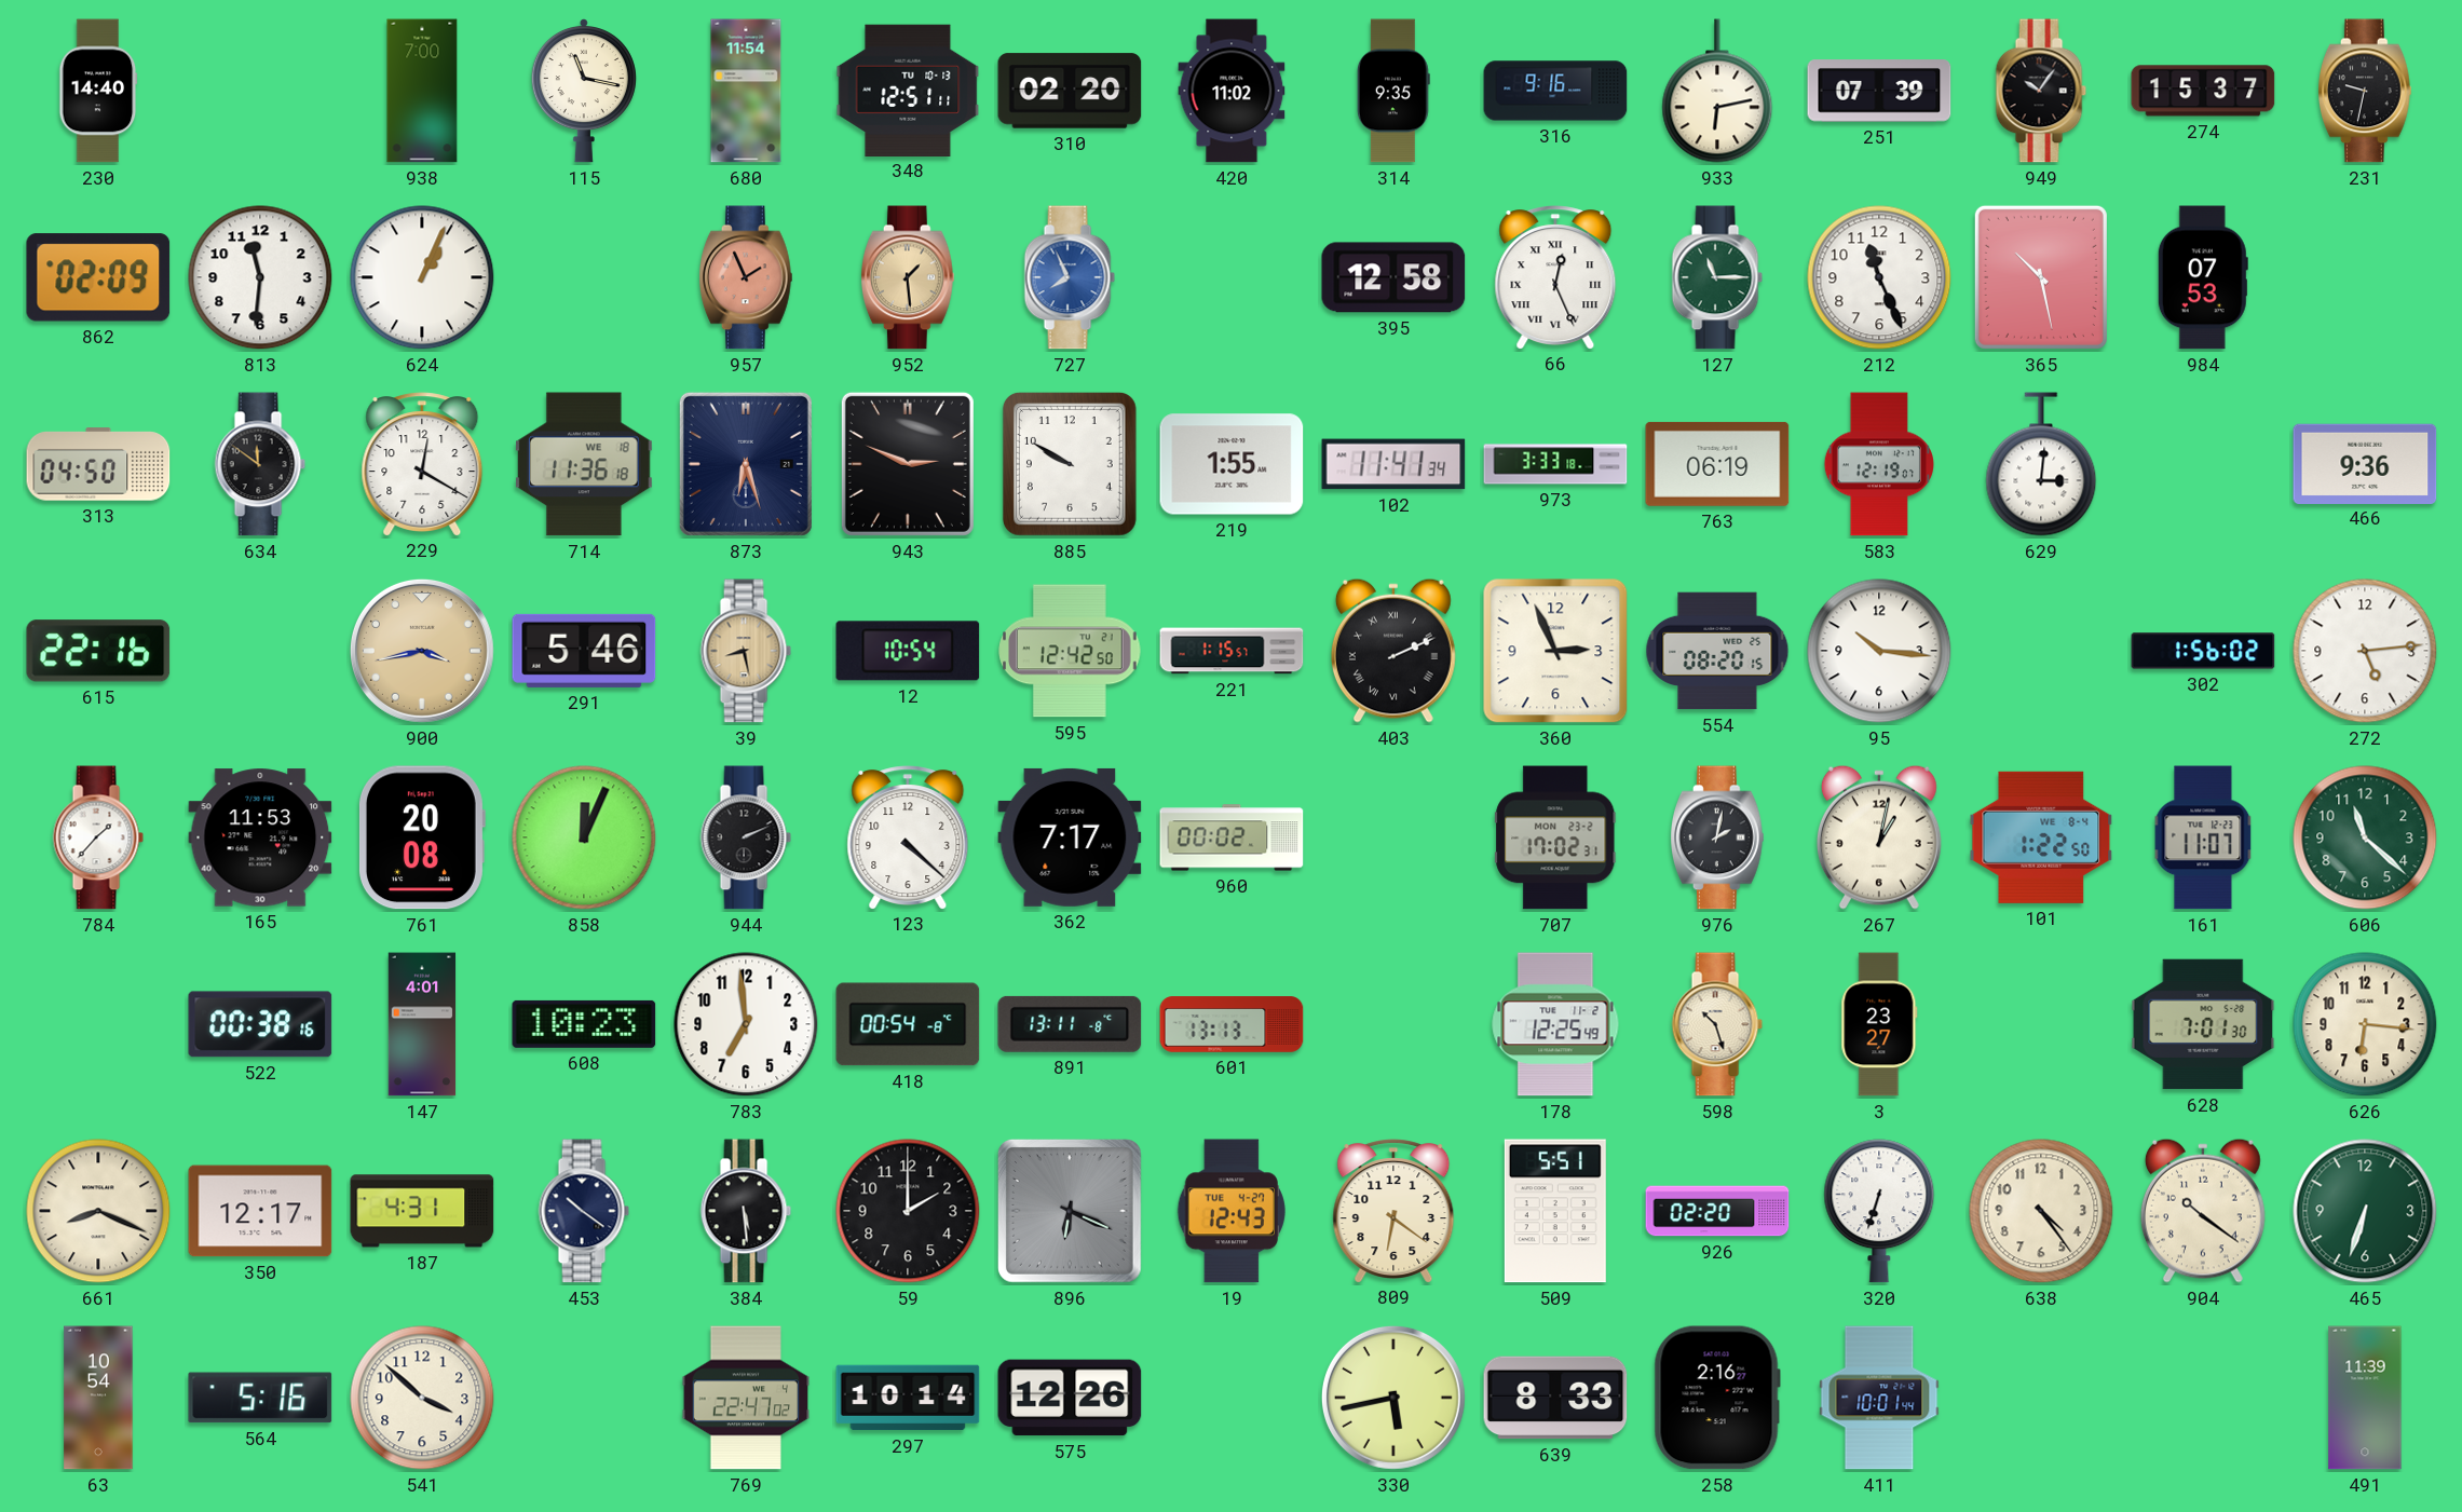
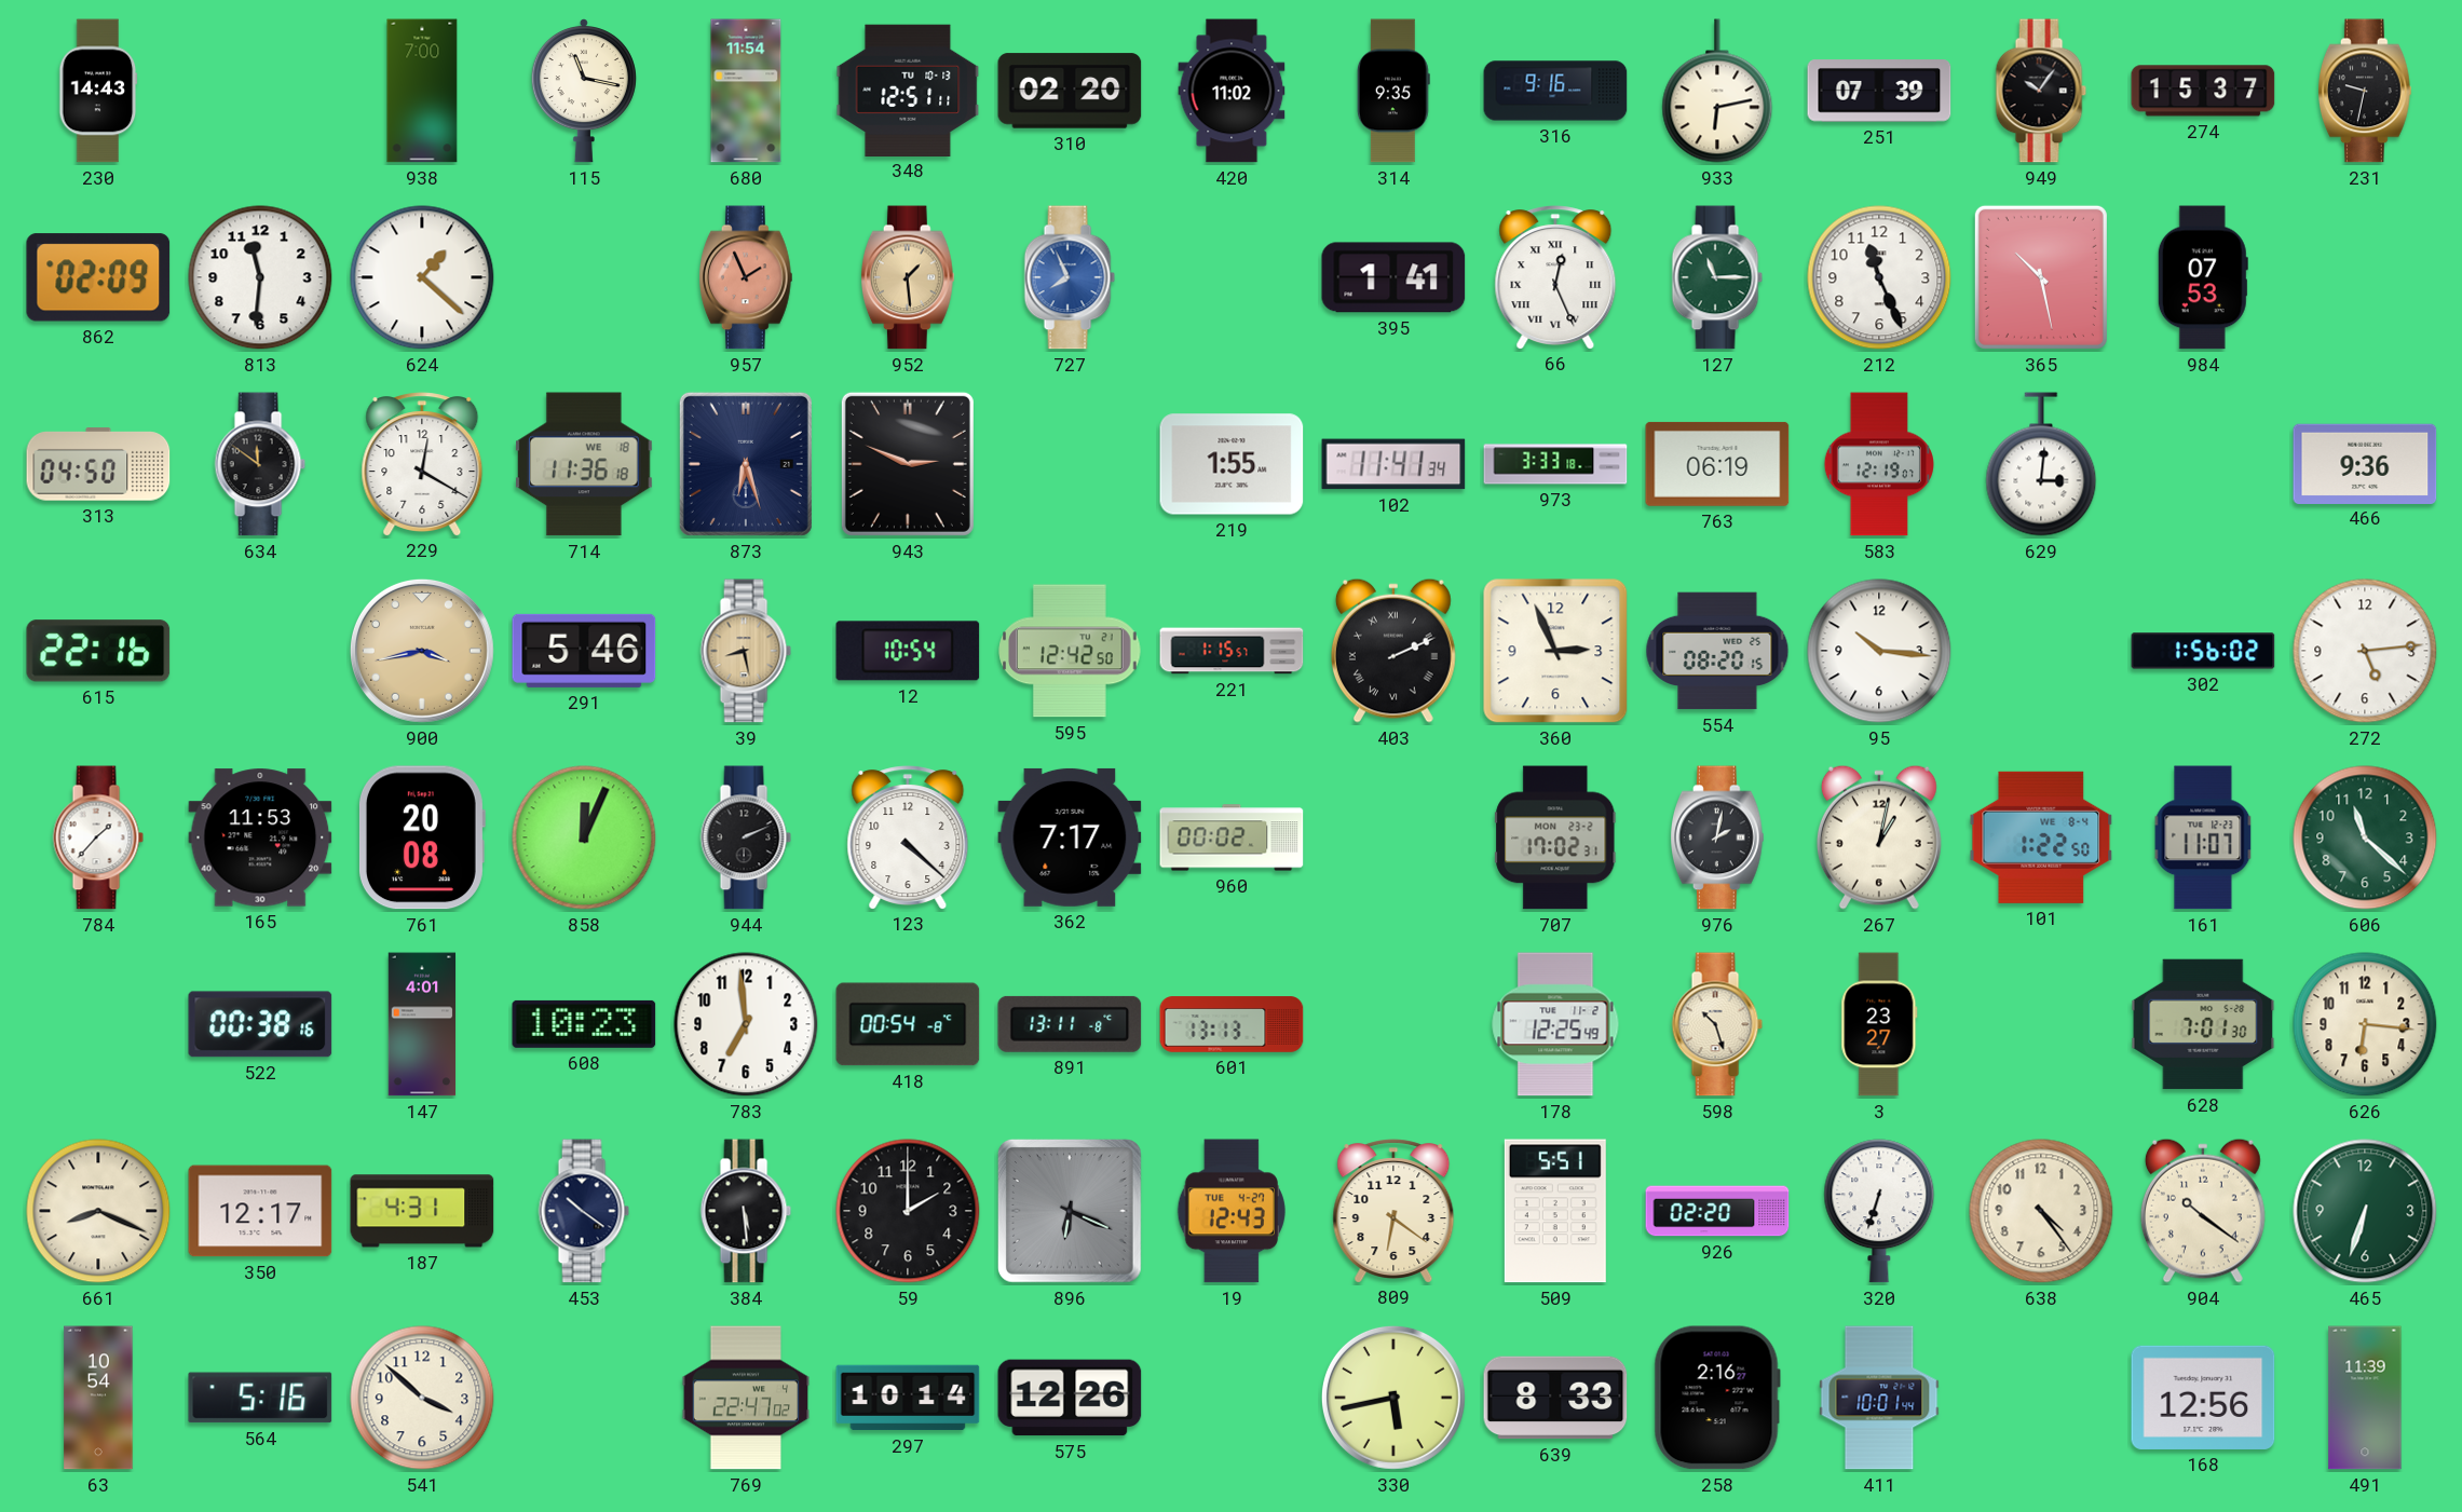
230: 14:40 -> 14:43
624: 1:04 -> 1:22
395: 12:58 -> 1:41
885: 9:50 -> none
168: none -> 12:56
